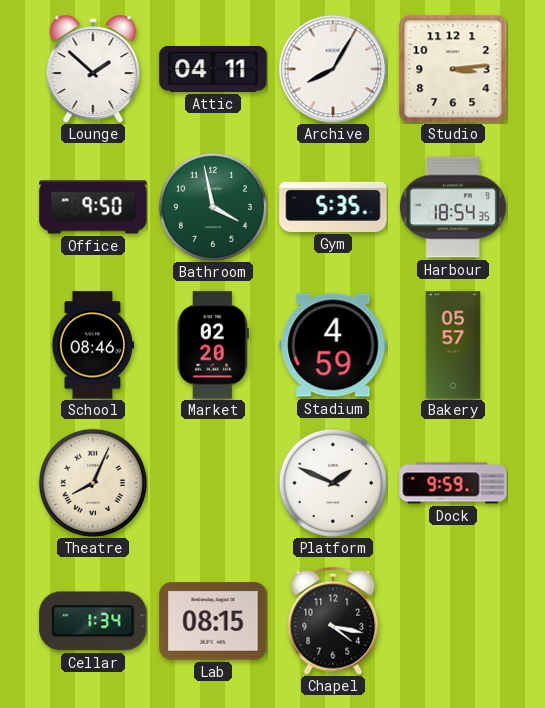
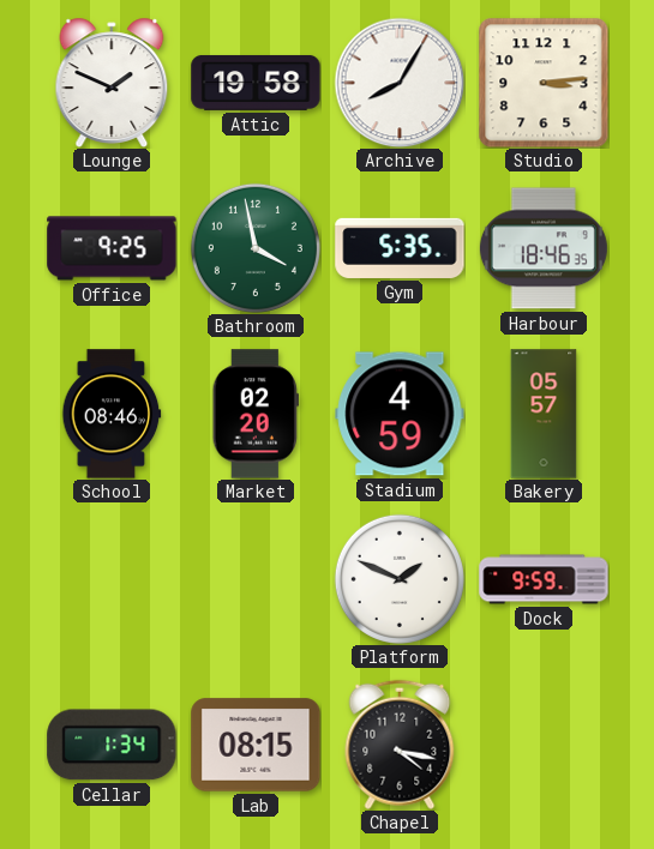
Lounge: 1:52 -> 1:49
Attic: 04:11 -> 19:58
Office: 9:50 -> 9:25
Harbour: 18:54 -> 18:46
Theatre: 8:04 -> none
